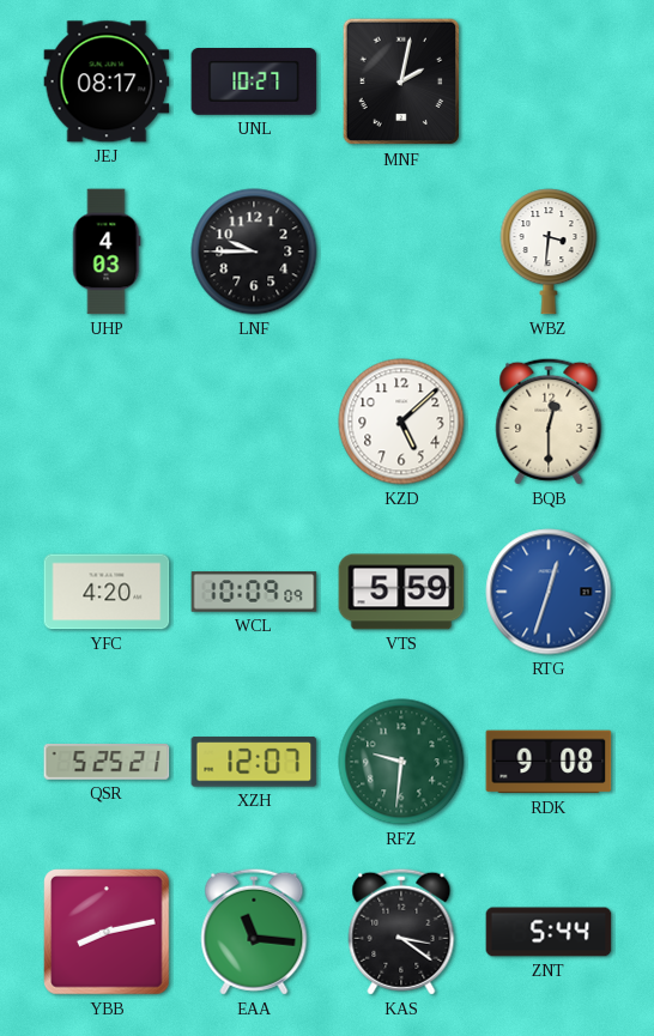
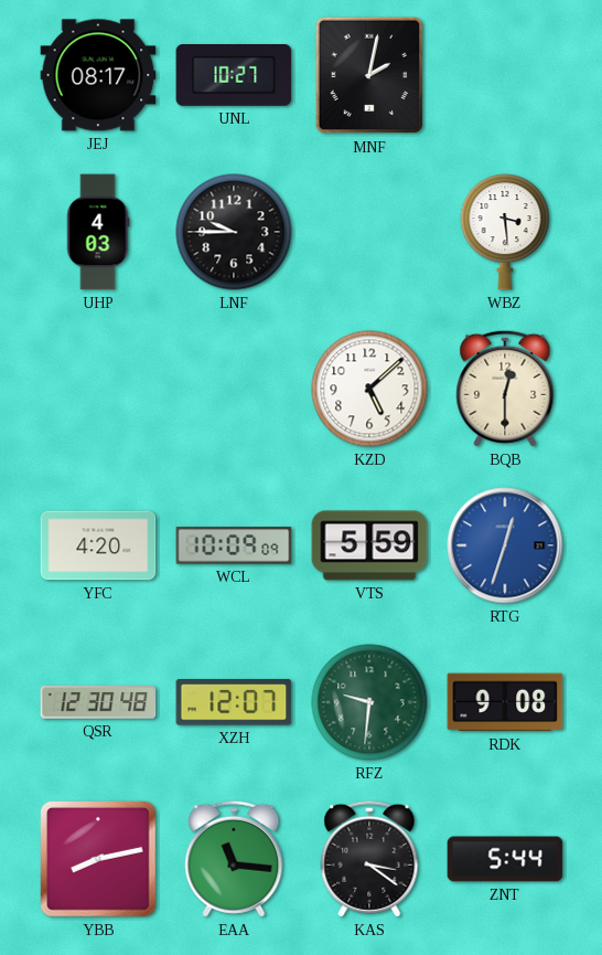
WBZ: 3:31 -> 3:29
QSR: 5:25 -> 12:30
